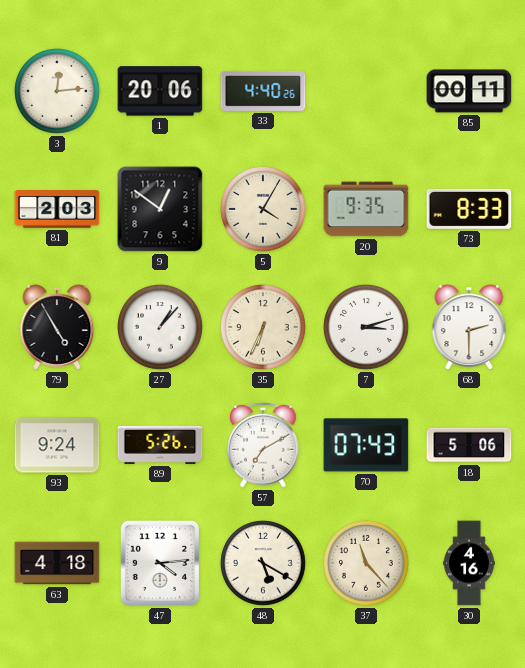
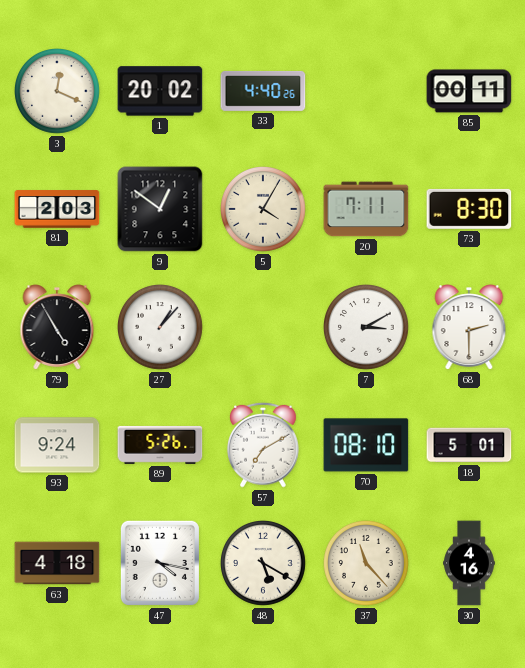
3: 12:14 -> 12:19
1: 20:06 -> 20:02
20: 9:35 -> 7:11
73: 8:33 -> 8:30
35: 6:34 -> none
7: 3:12 -> 3:10
70: 07:43 -> 08:10
18: 5:06 -> 5:01
47: 4:14 -> 4:17
